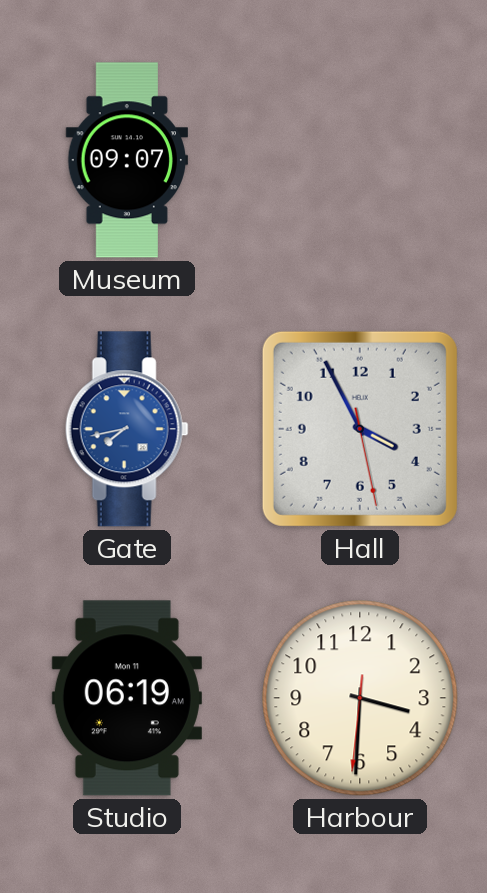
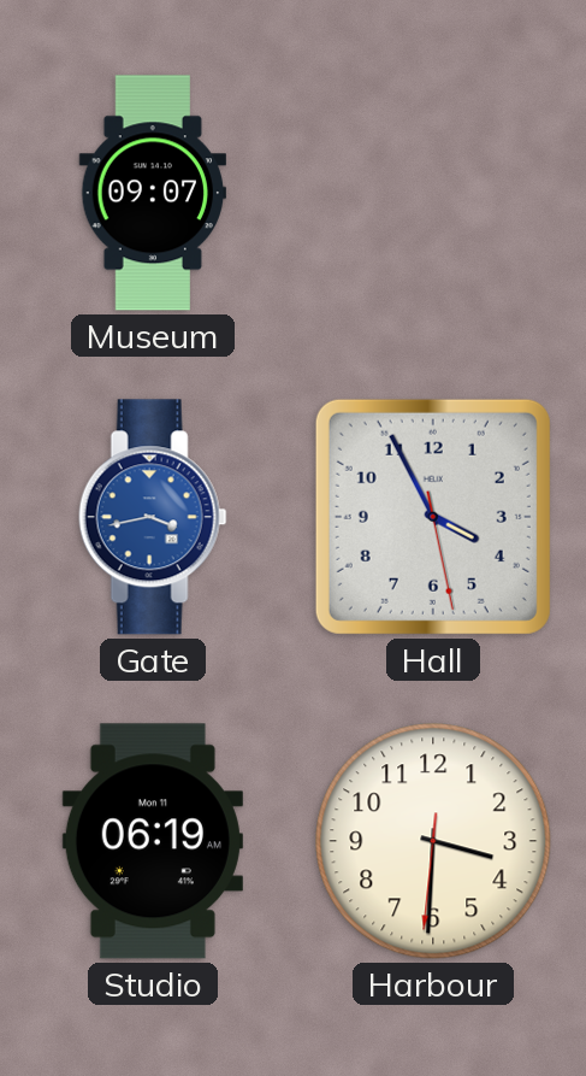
Gate: 7:43 -> 3:43
